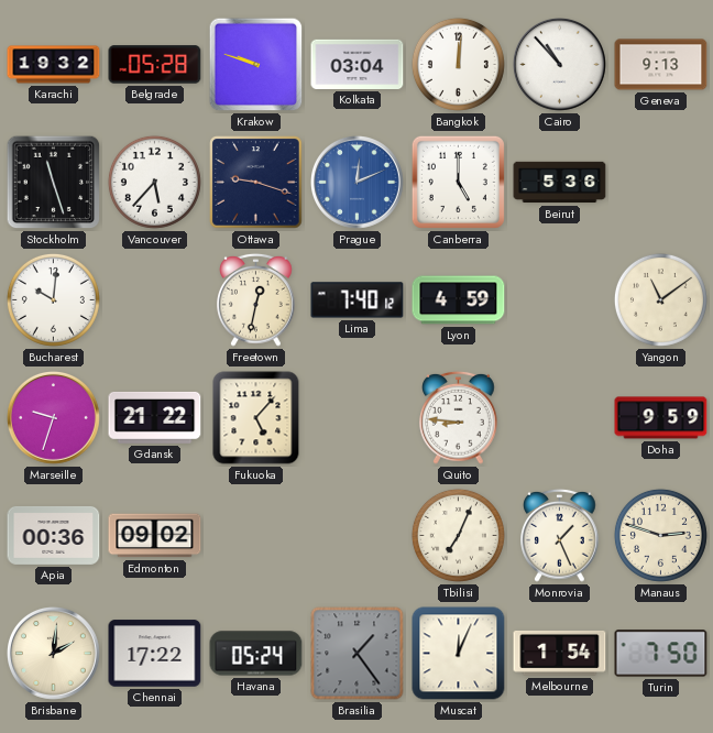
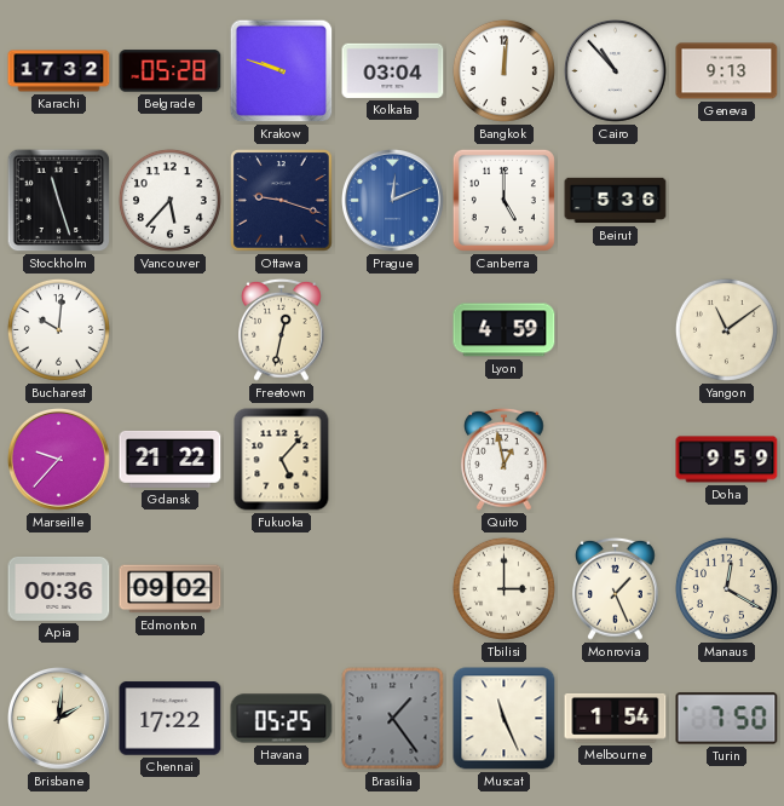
Karachi: 19:32 -> 17:32
Lima: 7:40 -> none
Marseille: 9:33 -> 9:37
Quito: 8:46 -> 12:58
Tbilisi: 7:04 -> 3:00
Manaus: 2:48 -> 12:20
Havana: 05:24 -> 05:25
Muscat: 12:04 -> 11:26
